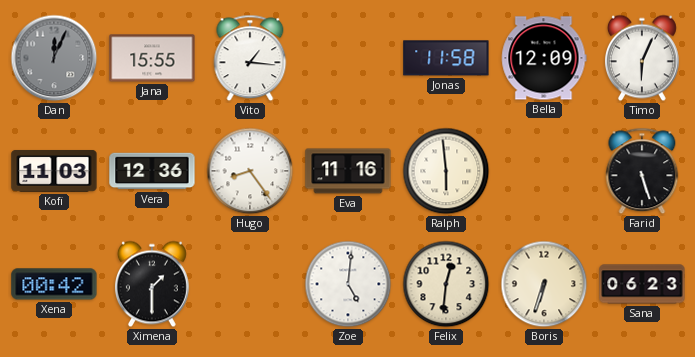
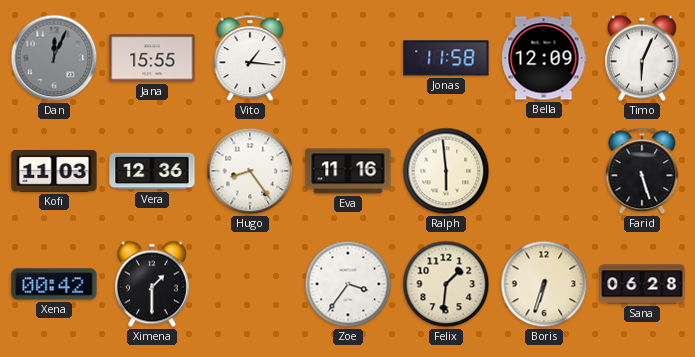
Zoe: 5:01 -> 3:36
Felix: 12:31 -> 1:31
Sana: 06:23 -> 06:28
